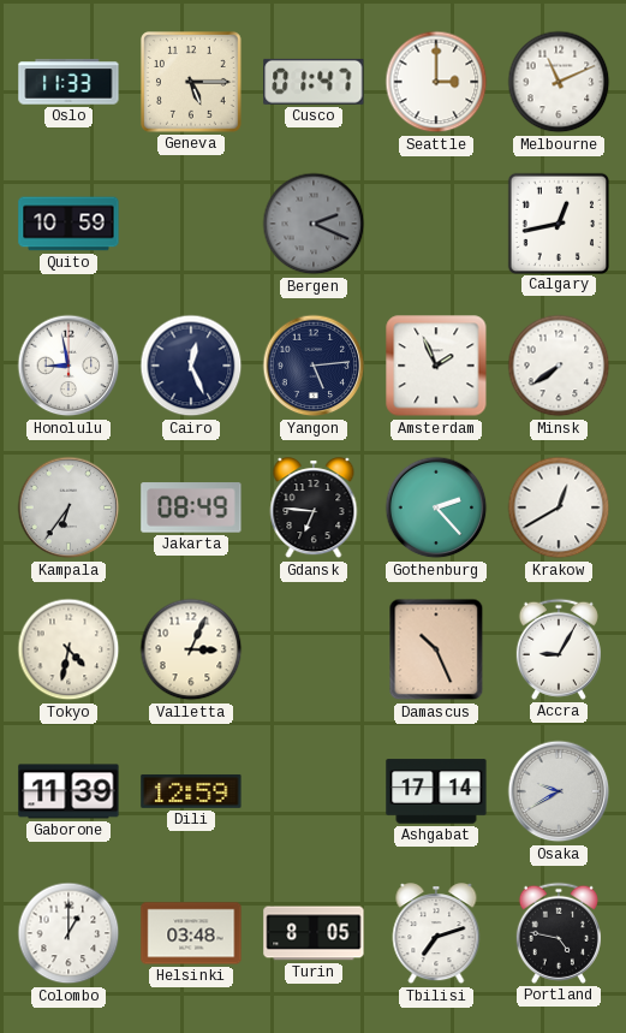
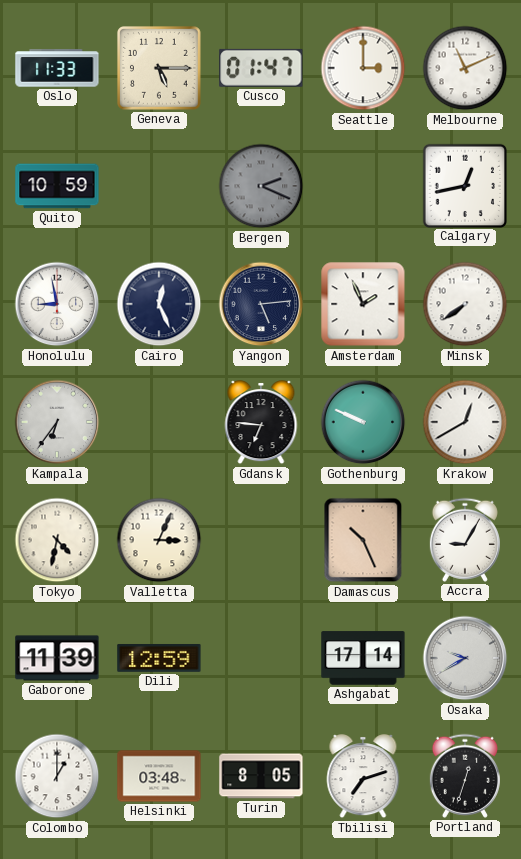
Jakarta: 08:49 -> none
Gothenburg: 2:23 -> 9:49
Portland: 4:47 -> 12:33
